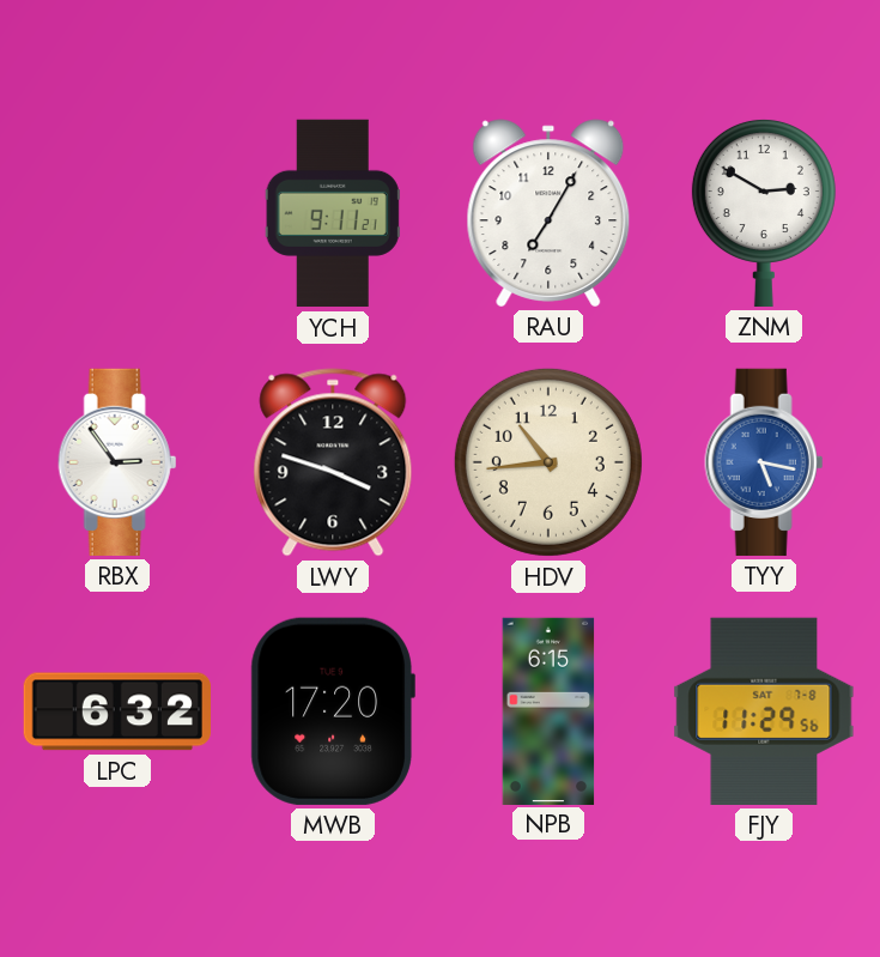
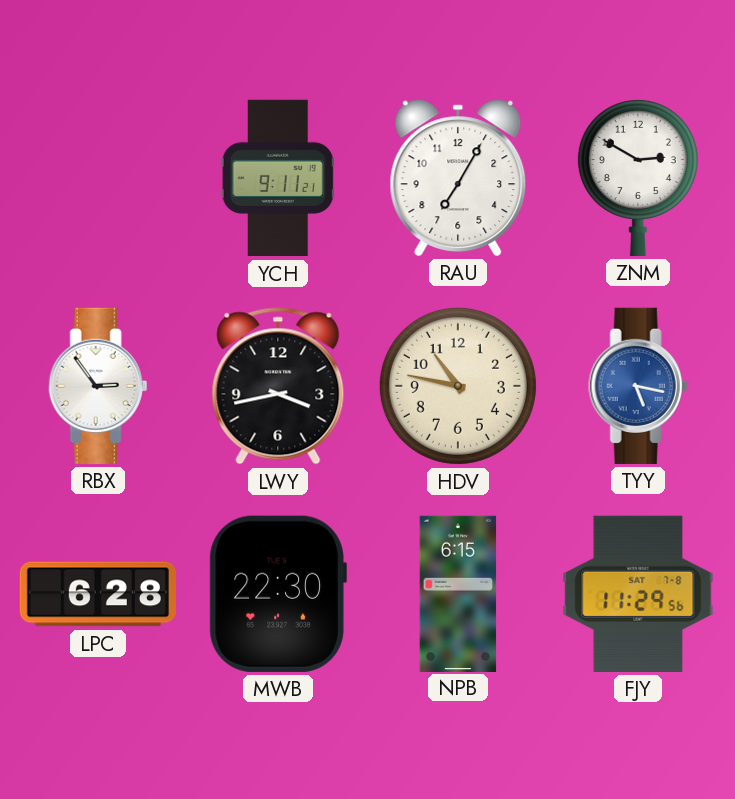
LWY: 3:48 -> 3:43
HDV: 10:44 -> 10:47
LPC: 6:32 -> 6:28
MWB: 17:20 -> 22:30
